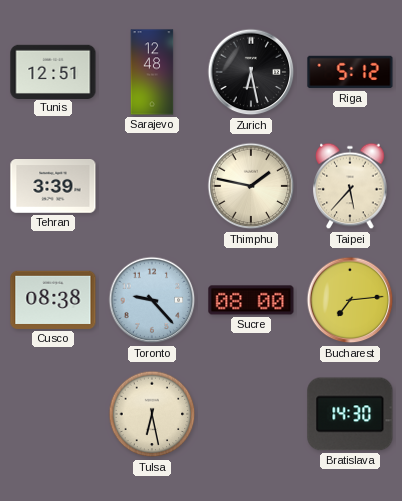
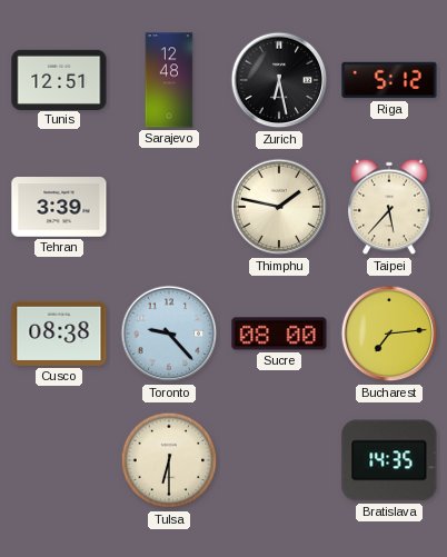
Tulsa: 6:28 -> 6:30
Bratislava: 14:30 -> 14:35
